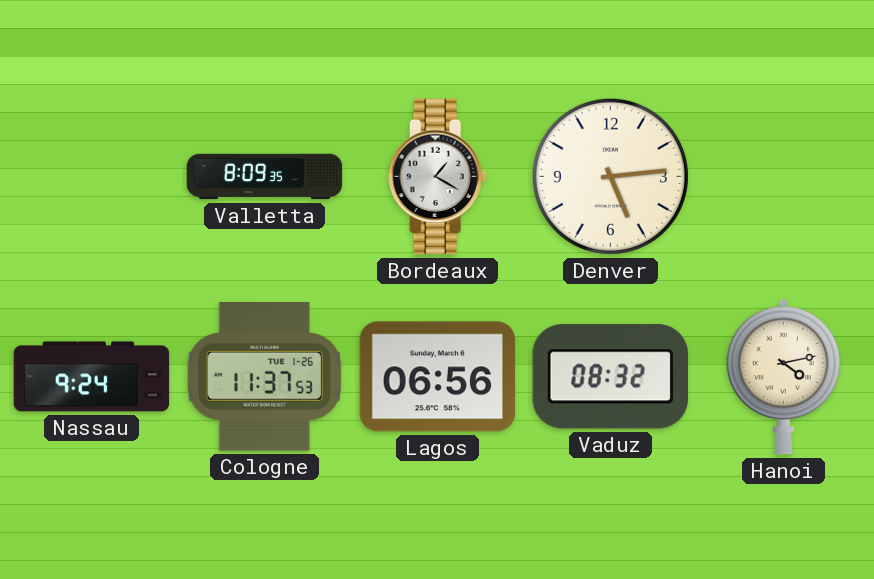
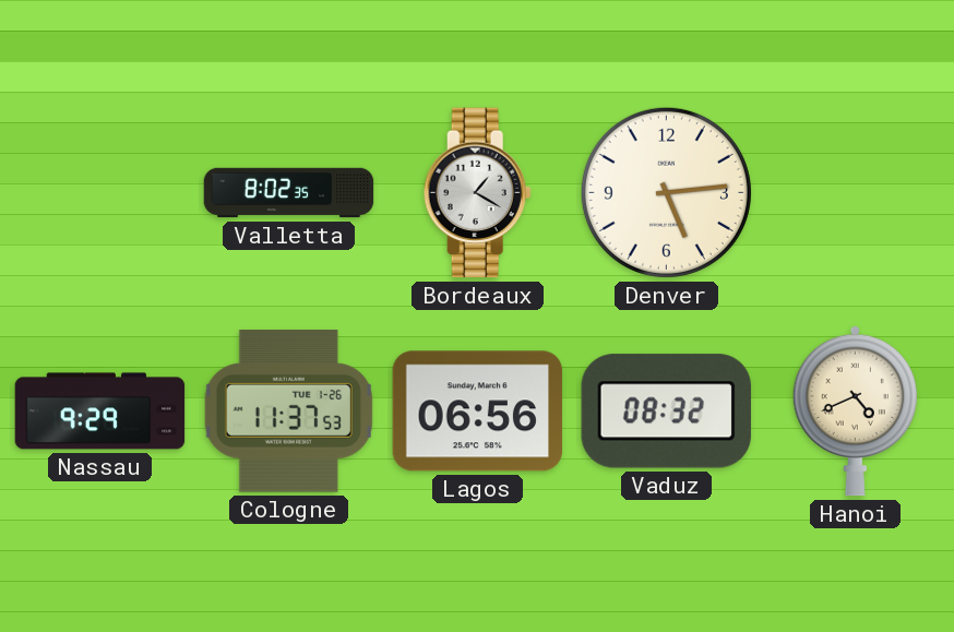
Valletta: 8:09 -> 8:02
Nassau: 9:24 -> 9:29
Hanoi: 4:13 -> 4:41
